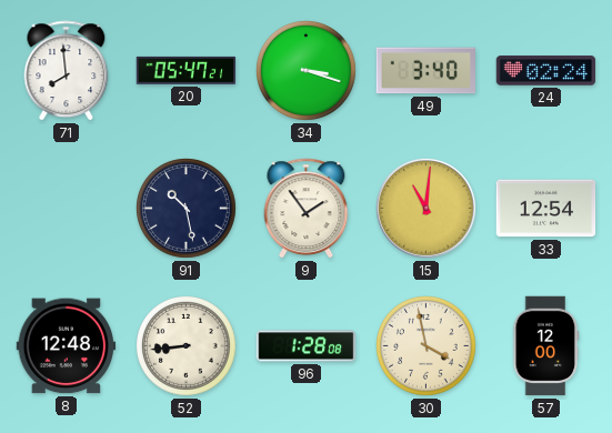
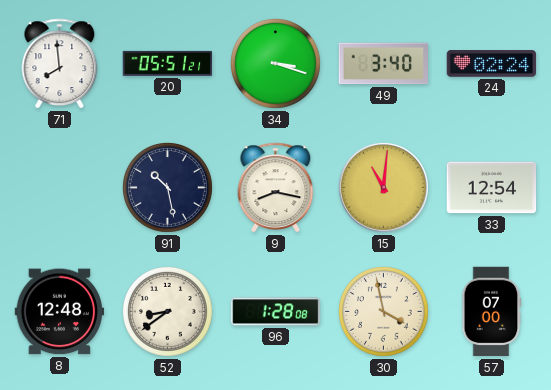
20: 05:47 -> 05:51
9: 1:54 -> 8:17
52: 8:44 -> 8:39
57: 12:00 -> 07:00
